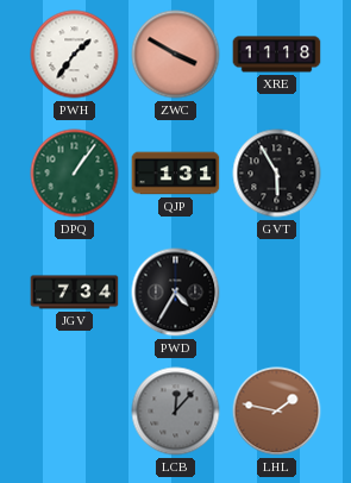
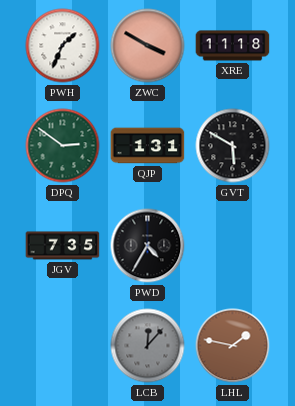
PWH: 1:36 -> 1:34
DPQ: 1:06 -> 2:51
GVT: 5:55 -> 5:50
JGV: 7:34 -> 7:35
